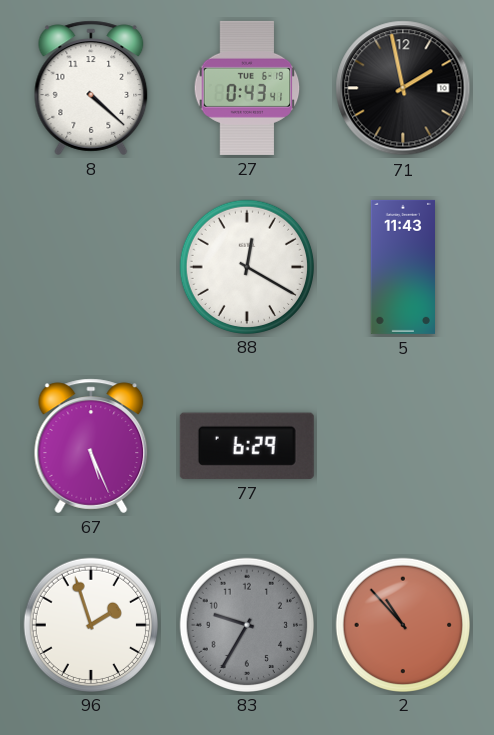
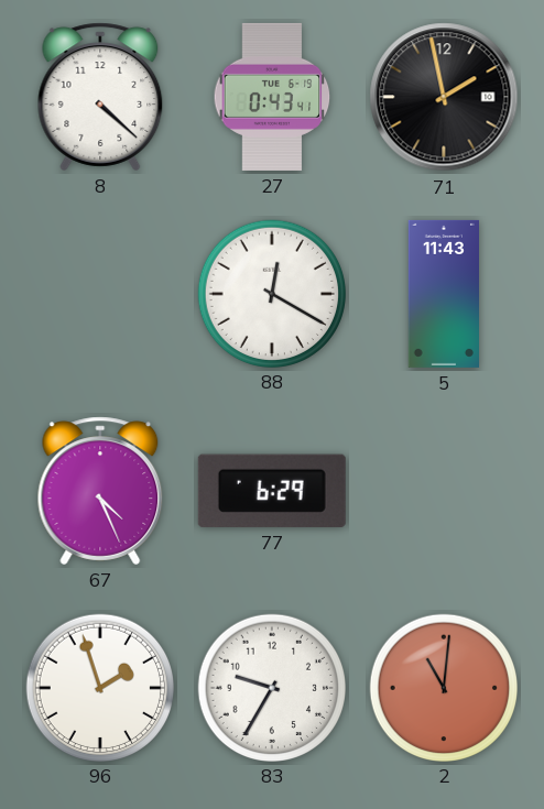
67: 5:26 -> 4:26
83 dial: grey -> white
2: 10:53 -> 11:01
